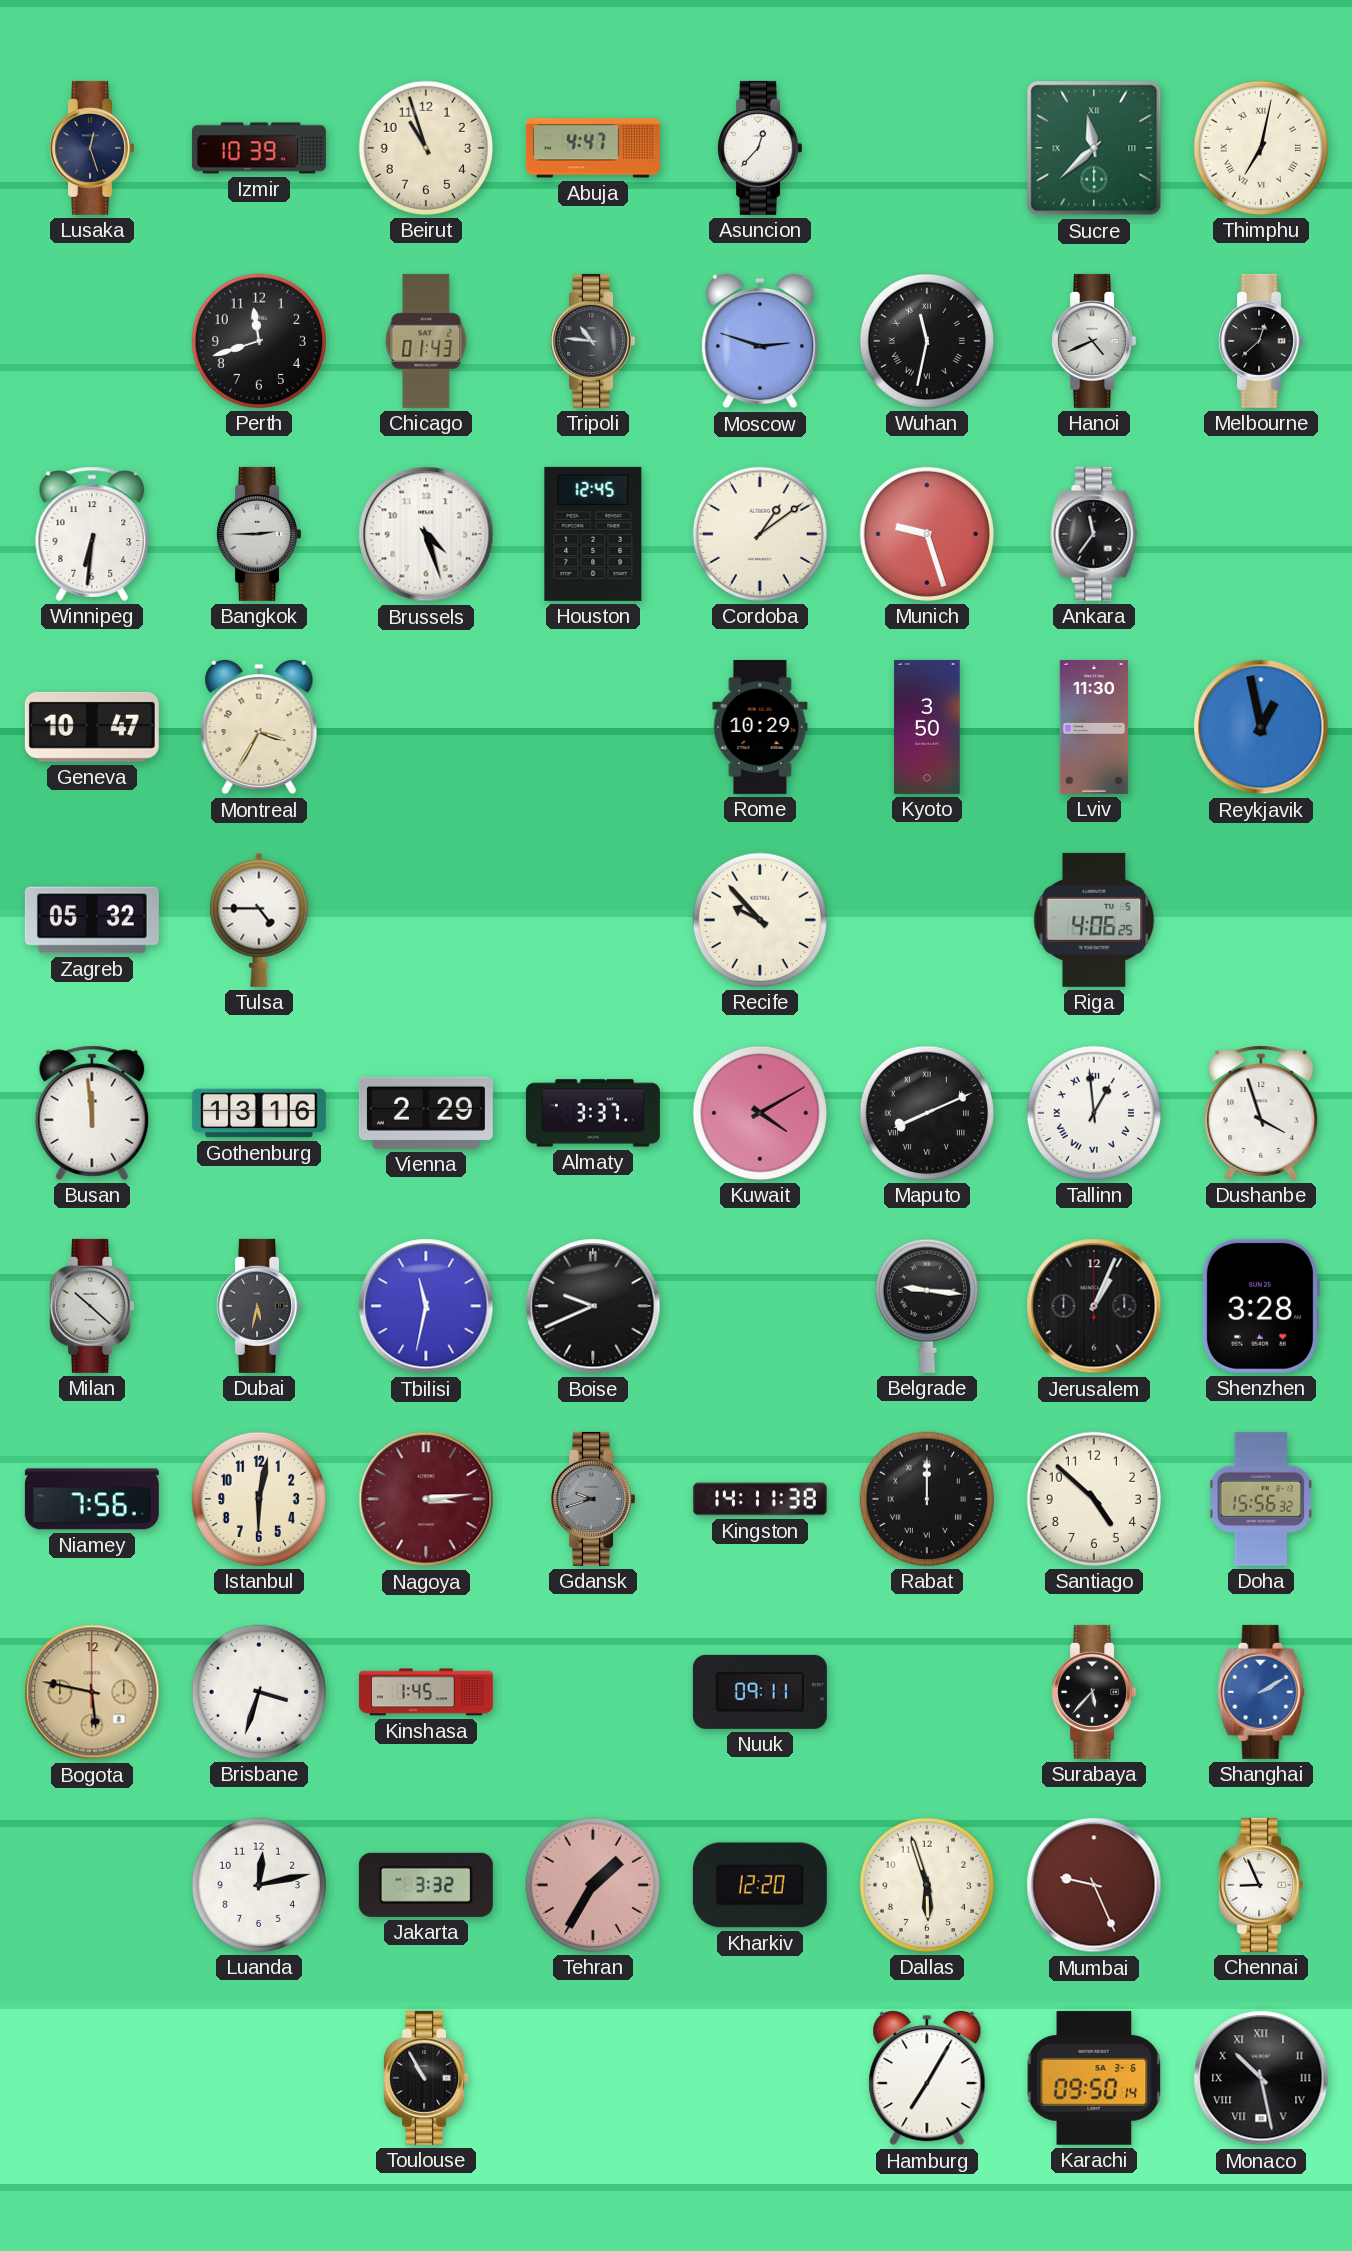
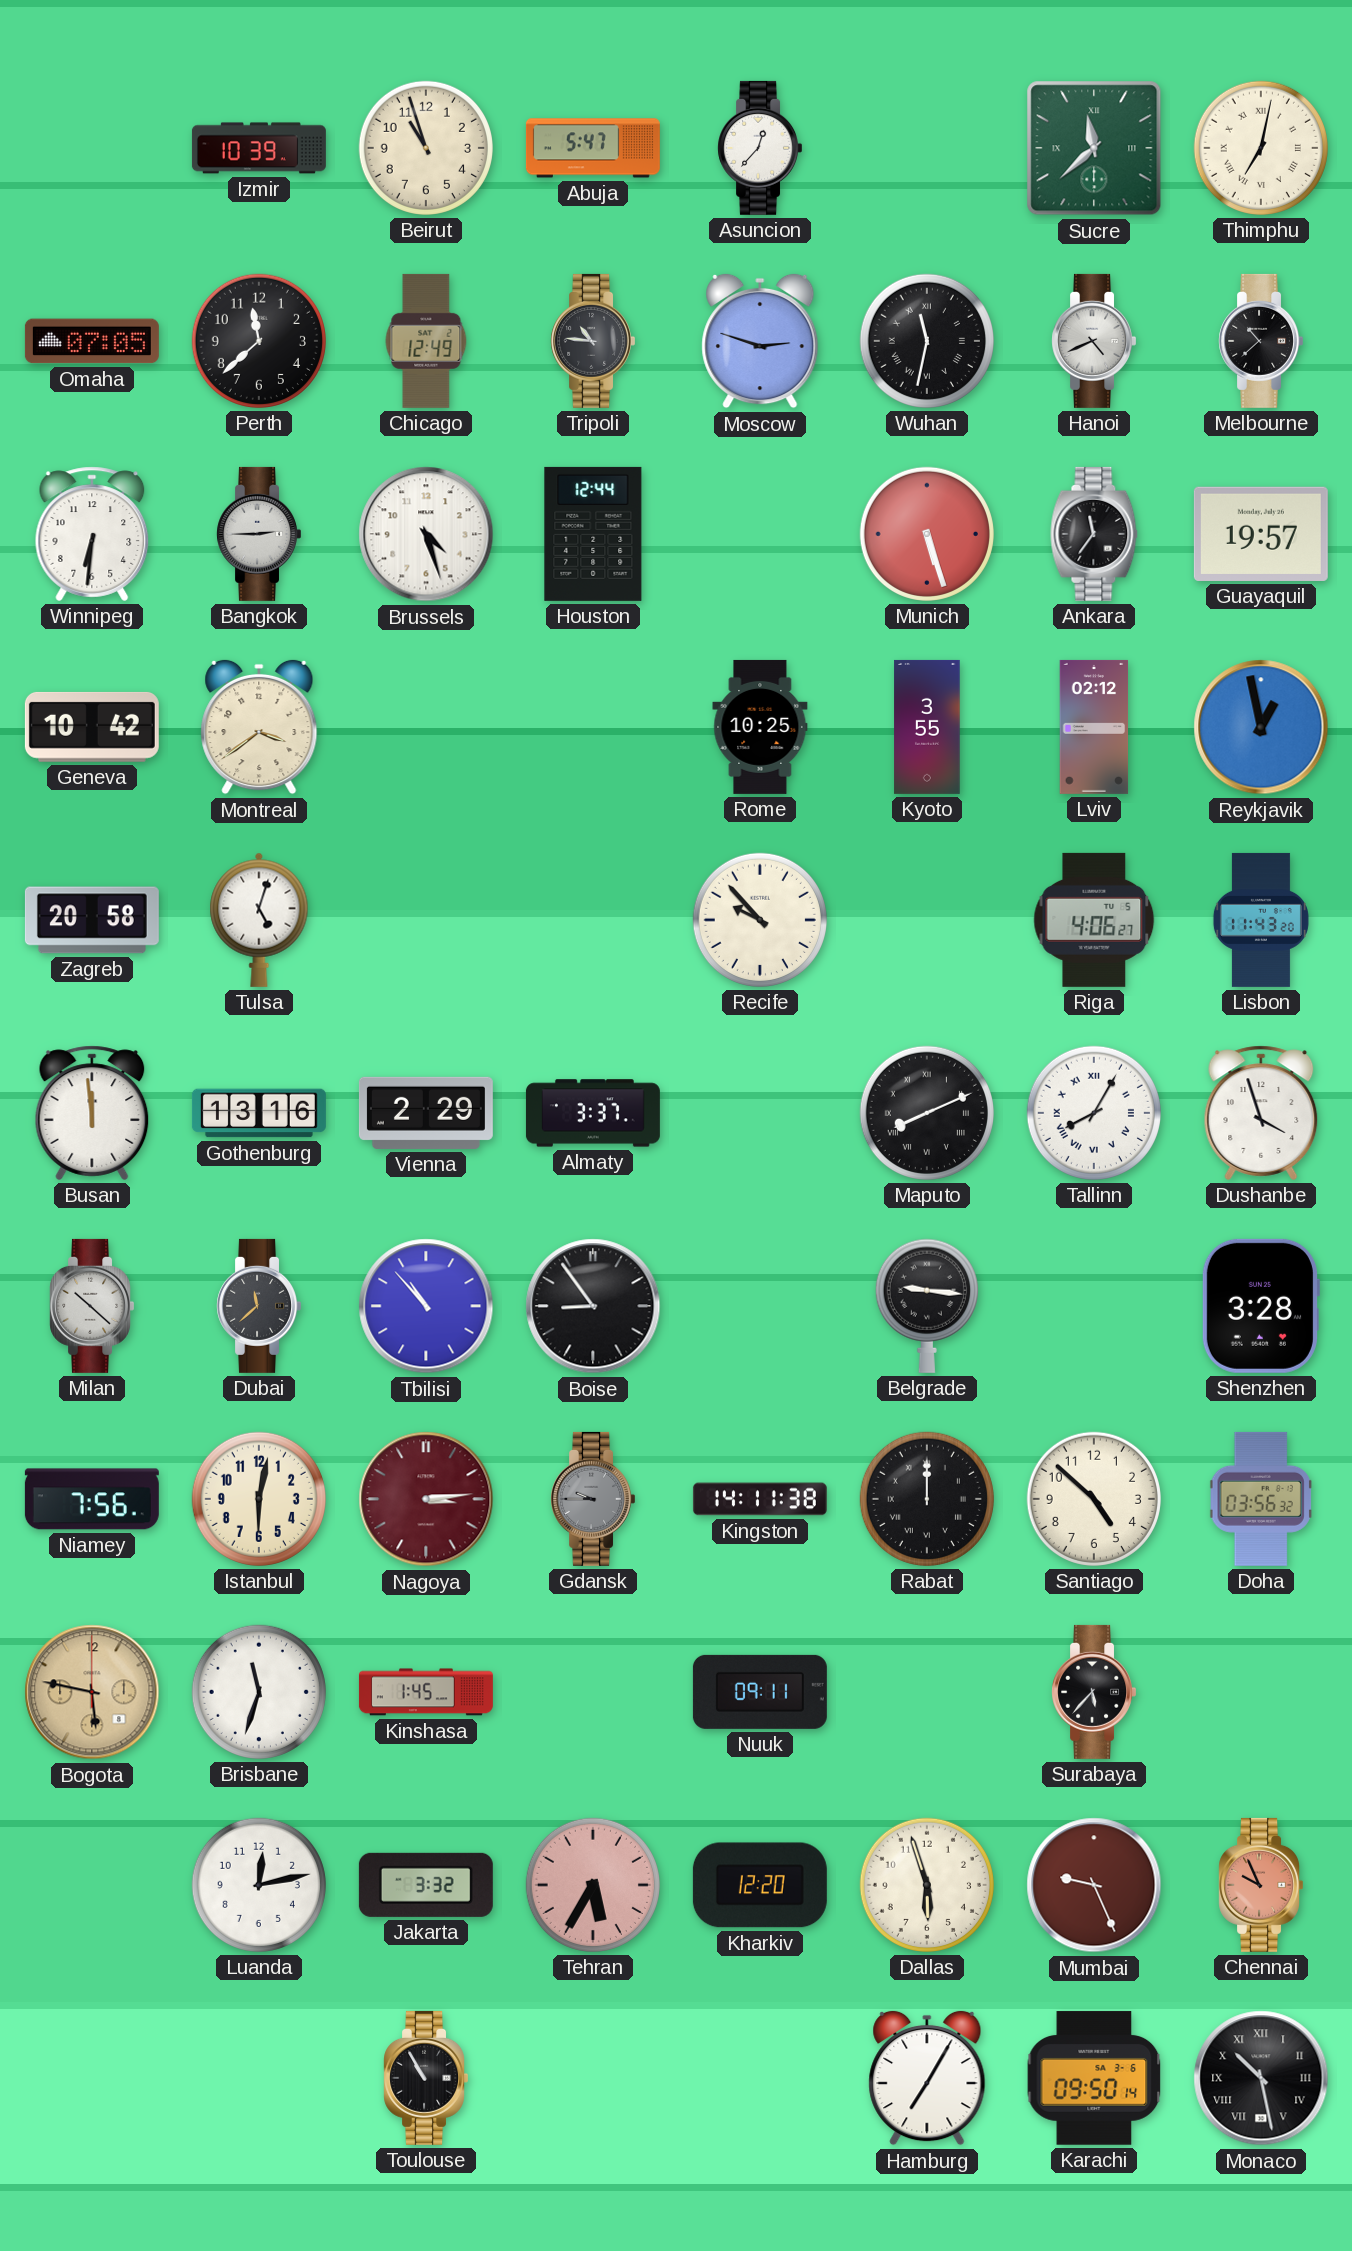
Lusaka: 12:27 -> none
Abuja: 4:47 -> 5:47
Omaha: none -> 07:05
Perth: 11:42 -> 11:38
Chicago: 01:43 -> 12:49
Melbourne: 12:38 -> 10:38
Houston: 12:45 -> 12:44
Cordoba: 1:09 -> none
Munich: 9:27 -> 5:27
Guayaquil: none -> 19:57
Geneva: 10:47 -> 10:42
Montreal: 3:35 -> 3:39
Rome: 10:29 -> 10:25
Kyoto: 3:50 -> 3:55
Lviv: 11:30 -> 02:12
Zagreb: 05:32 -> 20:58
Tulsa: 4:45 -> 5:03
Riga: 4:06:25 -> 4:06:27
Lisbon: none -> 11:43
Kuwait: 4:10 -> none
Tallinn: 12:59 -> 8:05
Dubai: 5:32 -> 11:38
Tbilisi: 11:32 -> 10:53
Boise: 9:41 -> 8:54
Jerusalem: 1:04 -> none
Gdansk: 9:42 -> 9:45
Doha: 15:56 -> 03:56
Brisbane: 3:33 -> 11:33
Shanghai: 2:10 -> none
Tehran: 1:35 -> 5:35
Chennai: 8:56 -> 9:56
Chennai dial: white -> salmon
